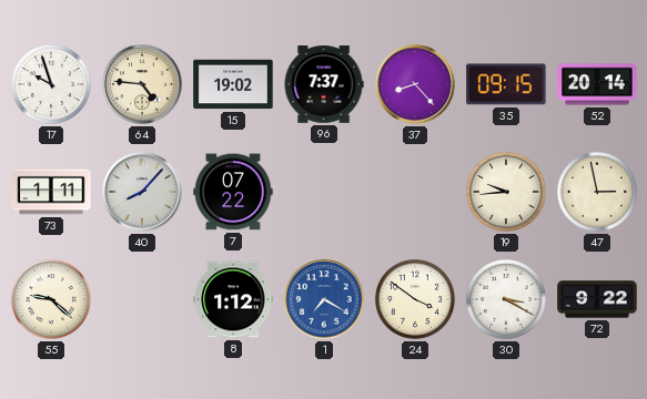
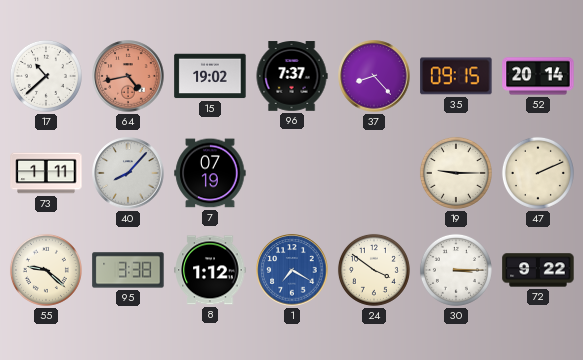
17: 9:57 -> 10:38
64: 4:46 -> 4:43
64 dial: cream -> salmon
7: 07:22 -> 07:19
19: 9:44 -> 9:15
47: 2:58 -> 2:11
95: none -> 3:38
30: 3:20 -> 3:15
